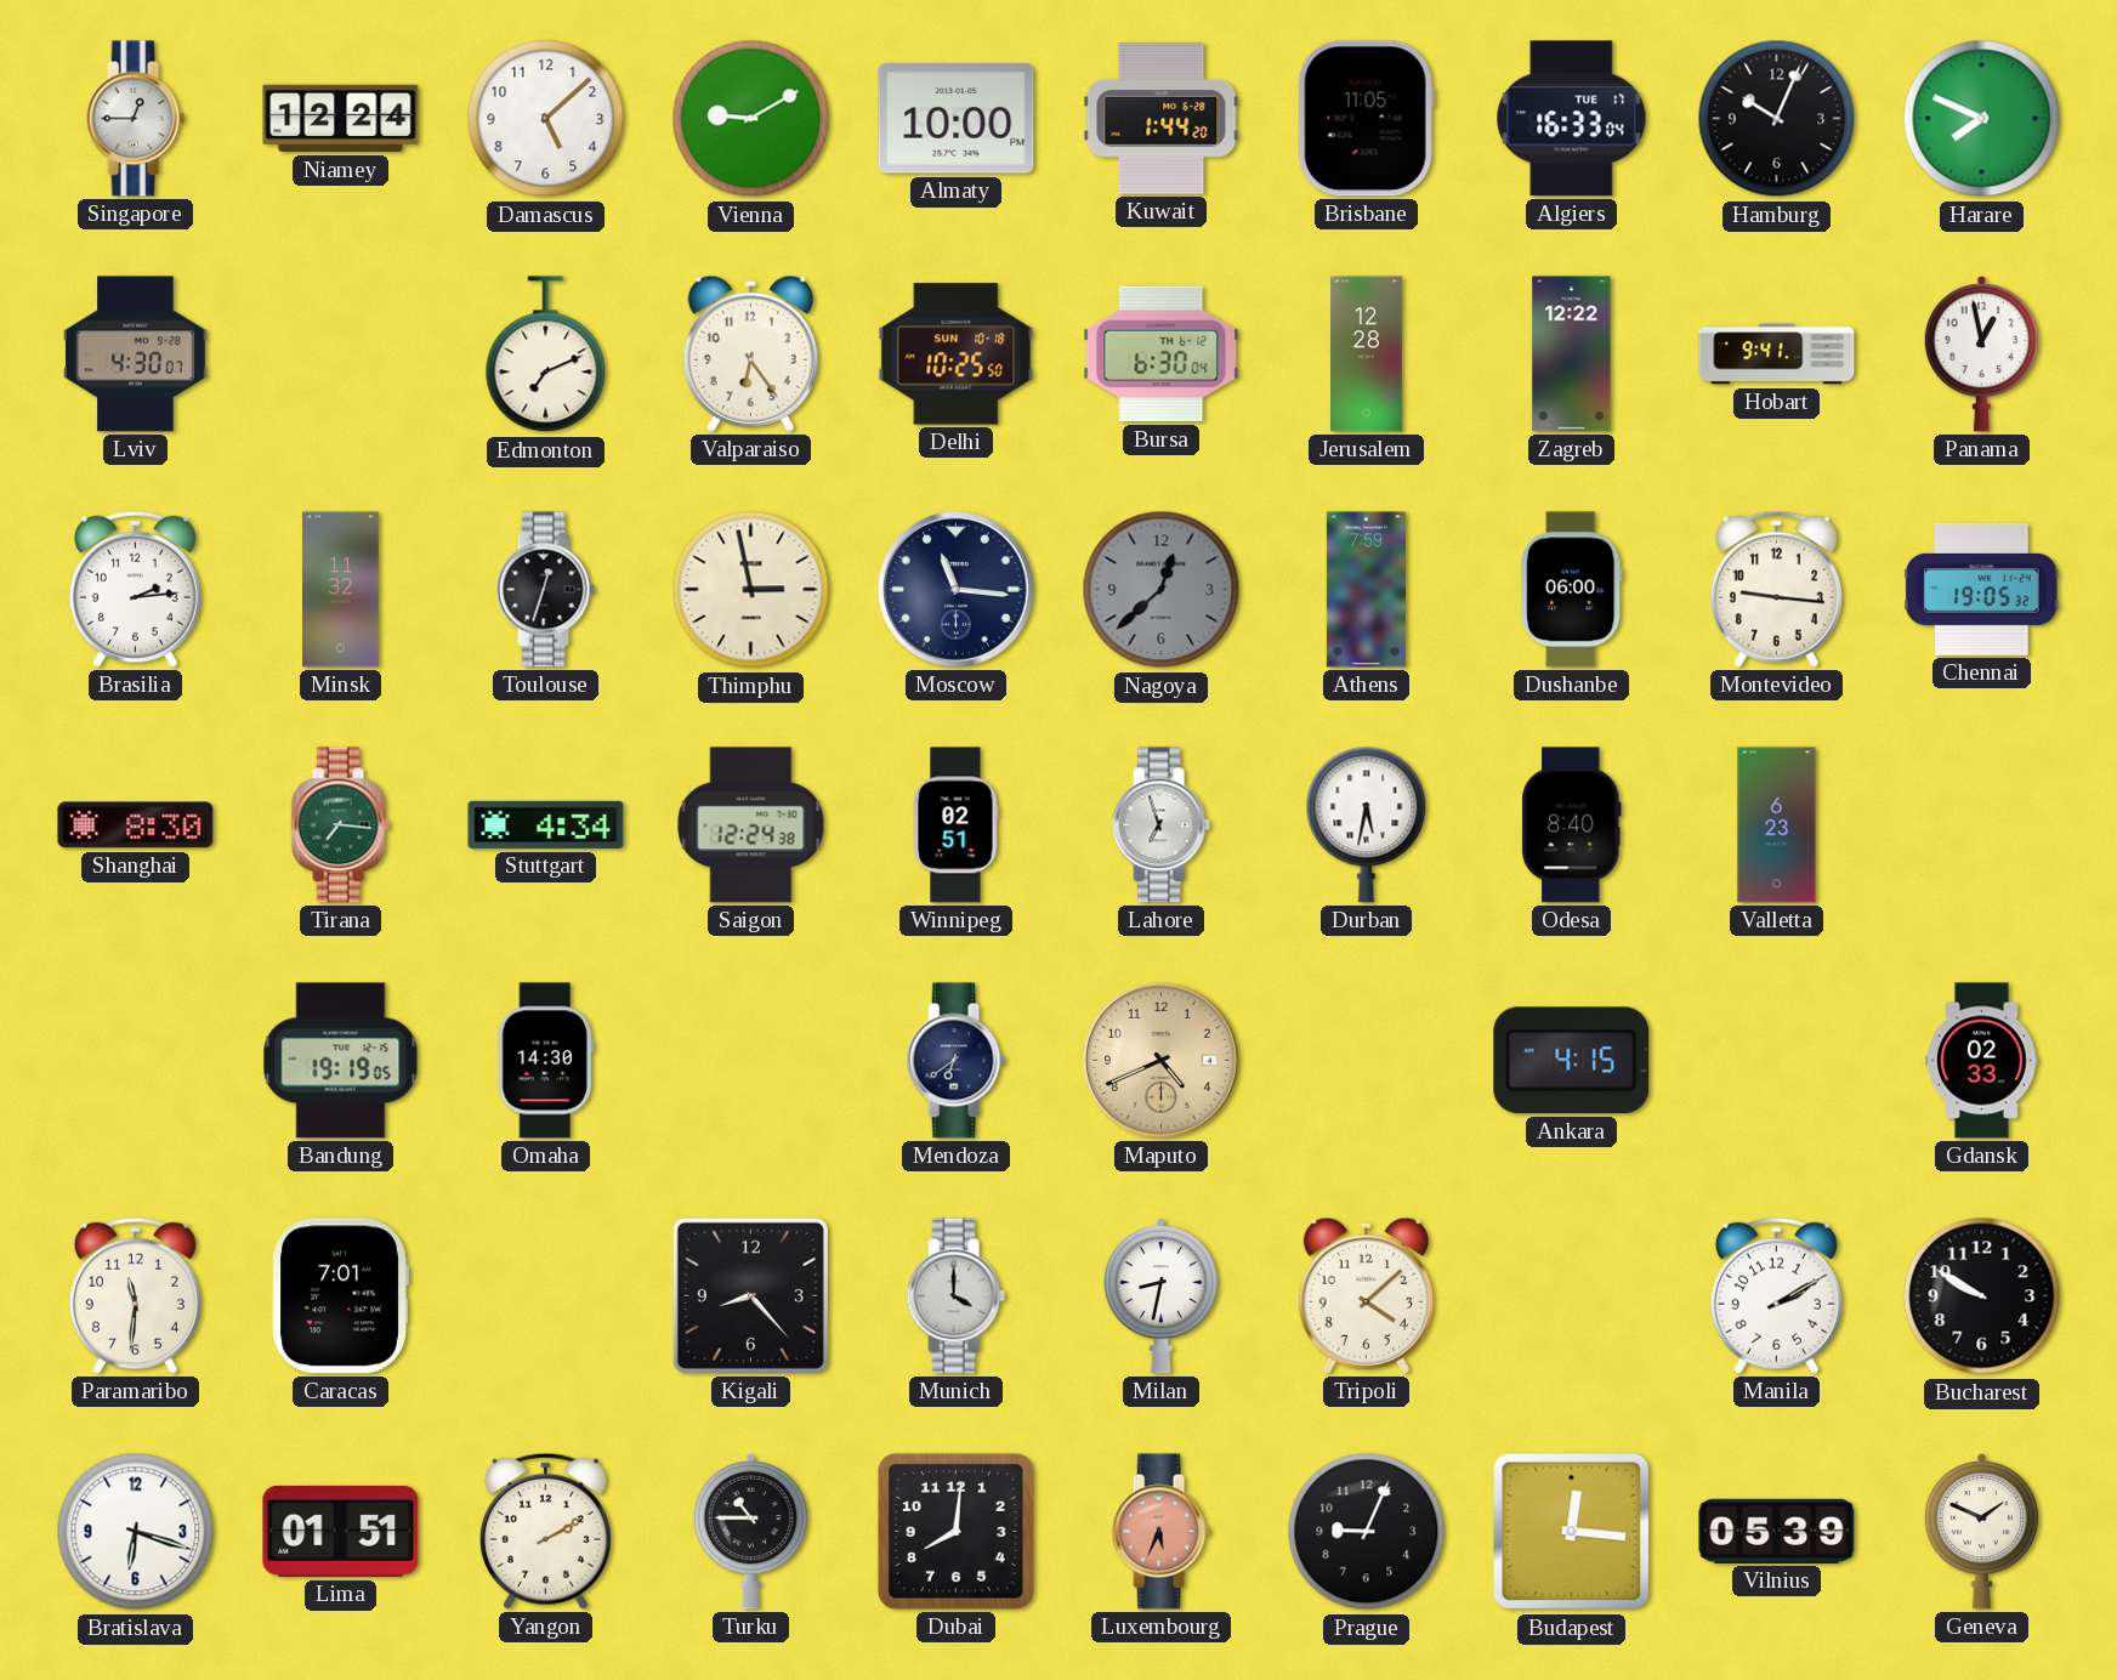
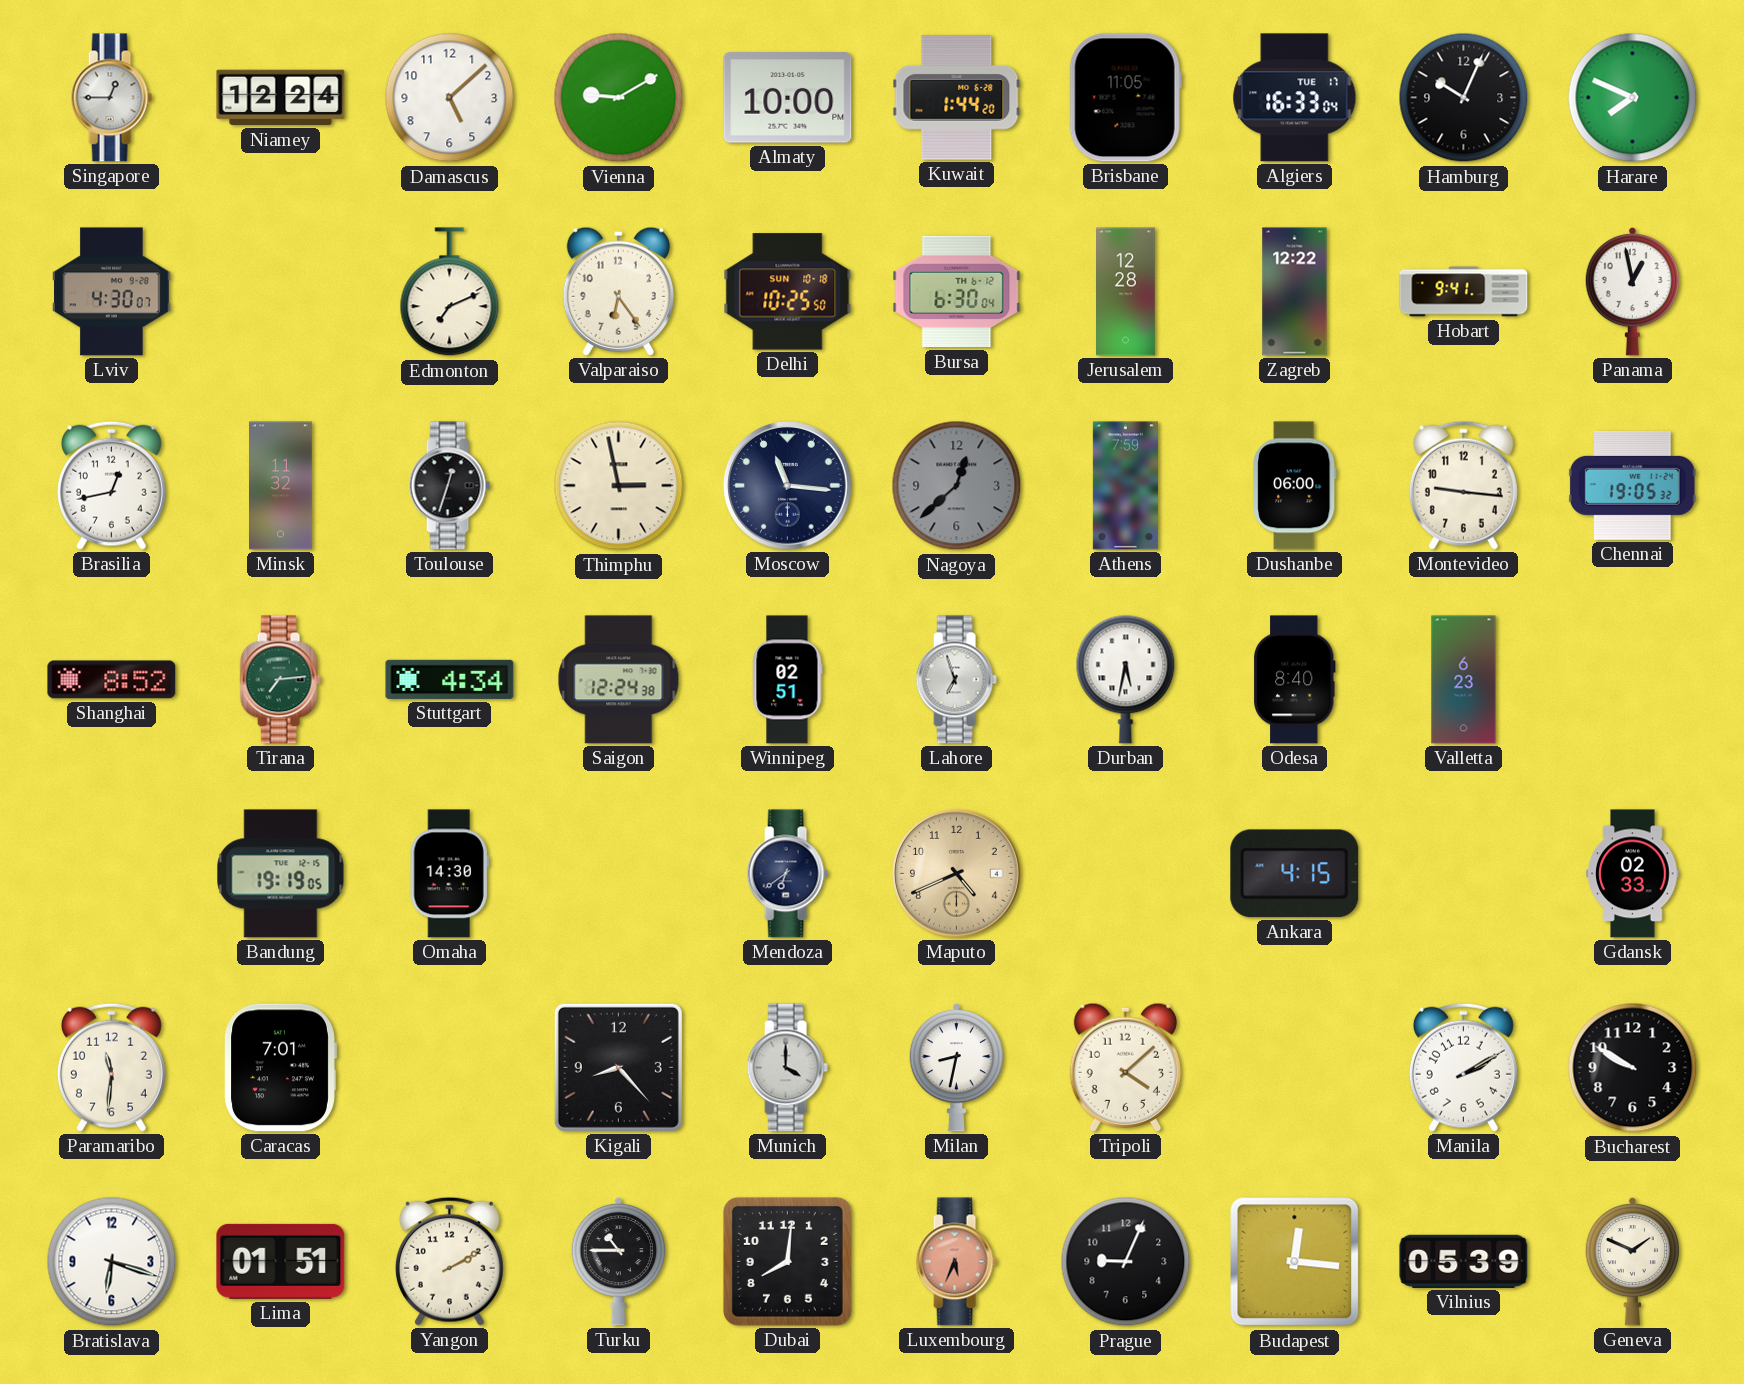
Brasilia: 2:14 -> 12:43
Shanghai: 8:30 -> 8:52
Tirana: 7:16 -> 7:14
